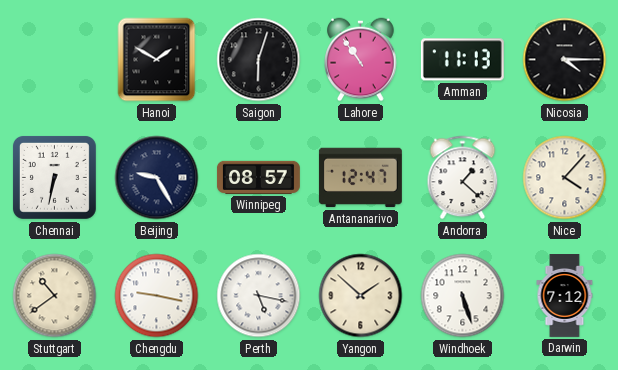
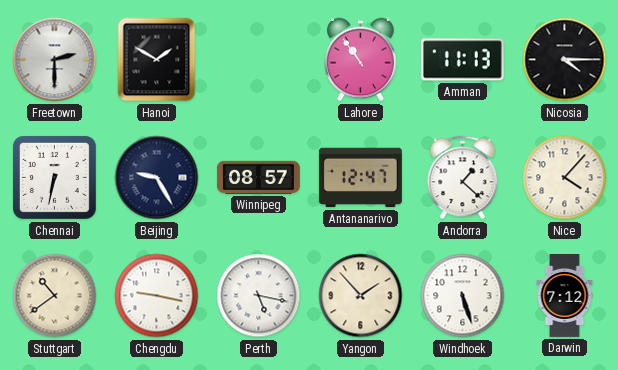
Freetown: none -> 2:30
Saigon: 6:03 -> none
Yangon: 1:52 -> 1:53
